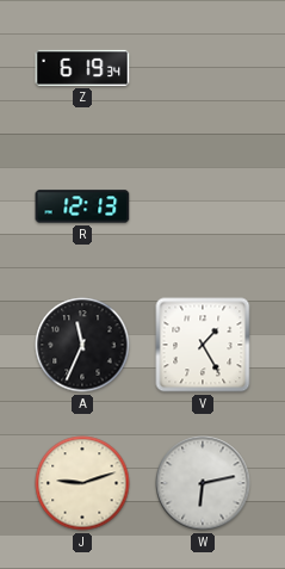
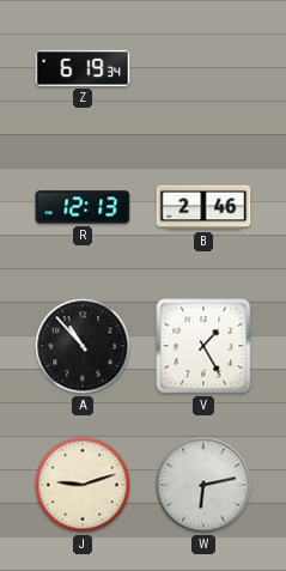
B: none -> 2:46
A: 11:34 -> 10:53
